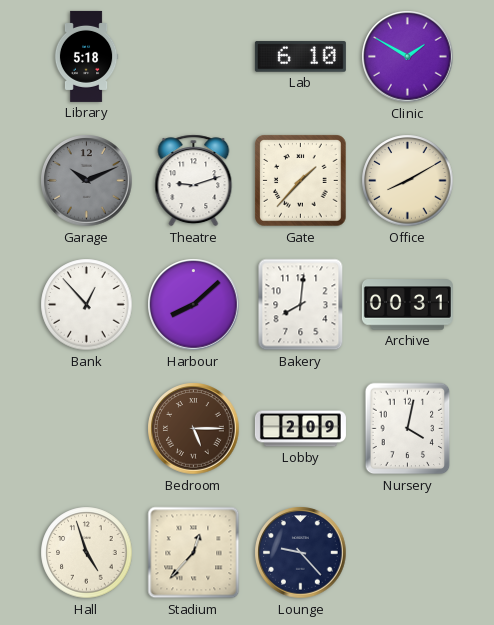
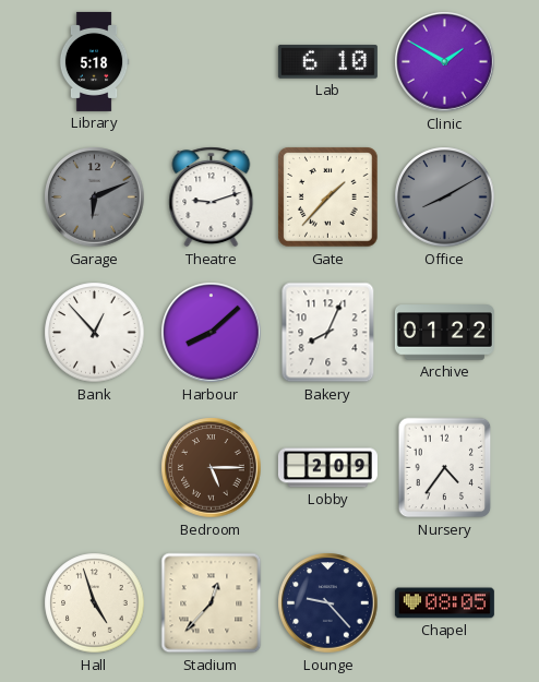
Garage: 10:11 -> 6:11
Office dial: cream -> grey
Bakery: 8:01 -> 8:04
Archive: 00:31 -> 01:22
Nursery: 4:02 -> 4:36
Chapel: none -> 08:05
